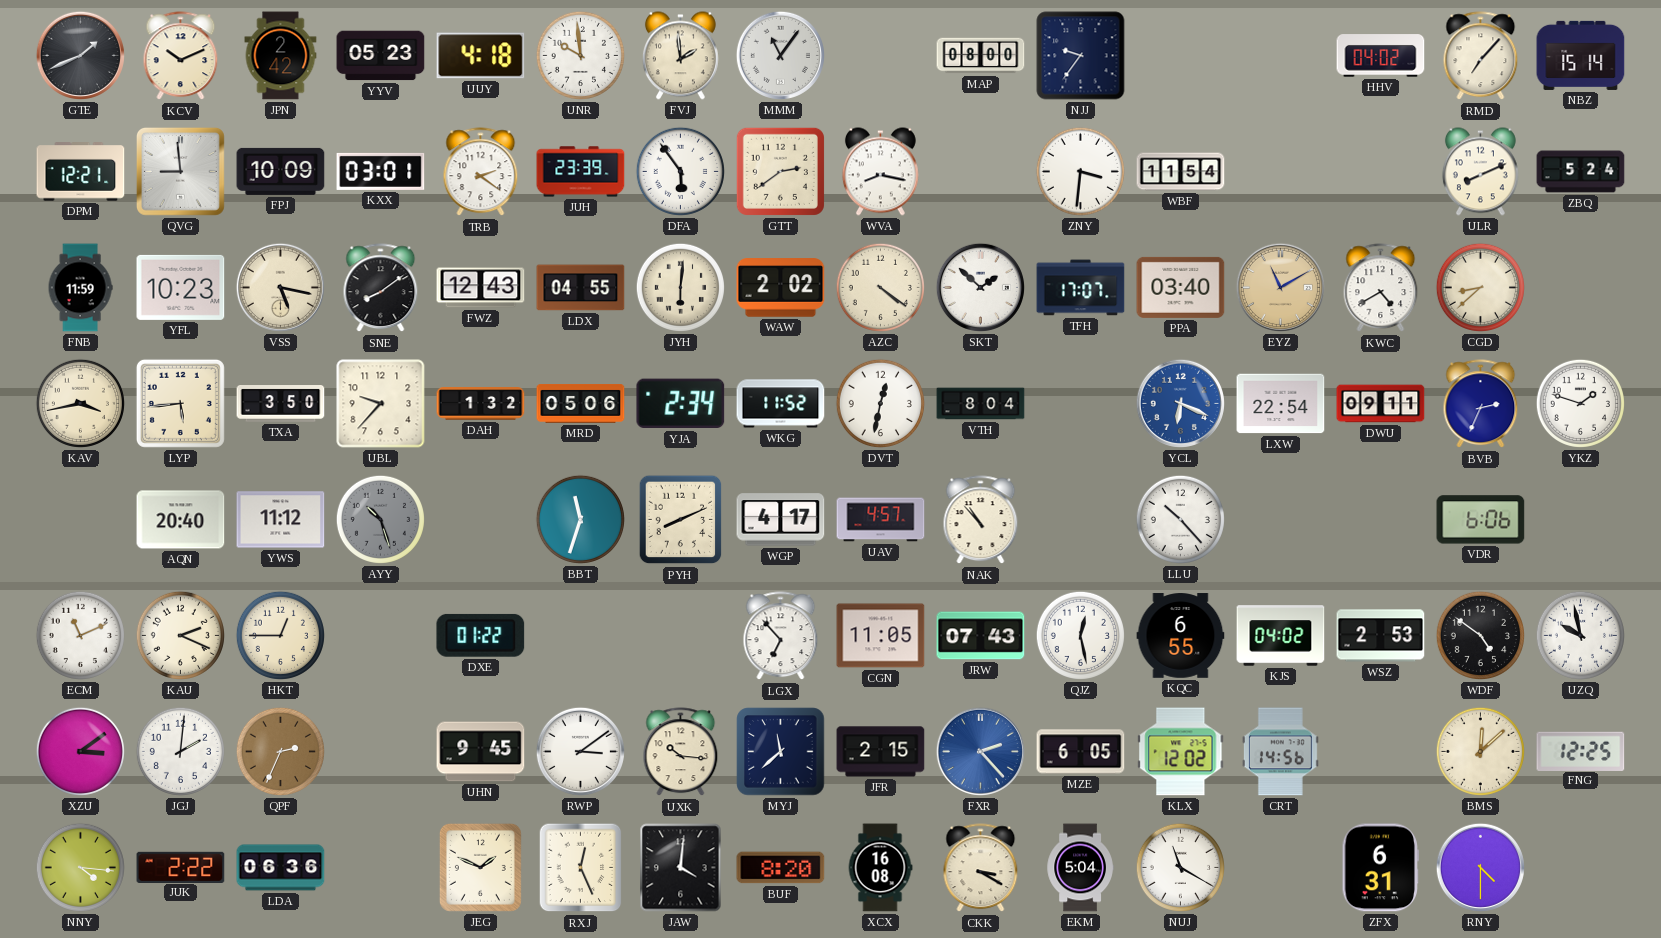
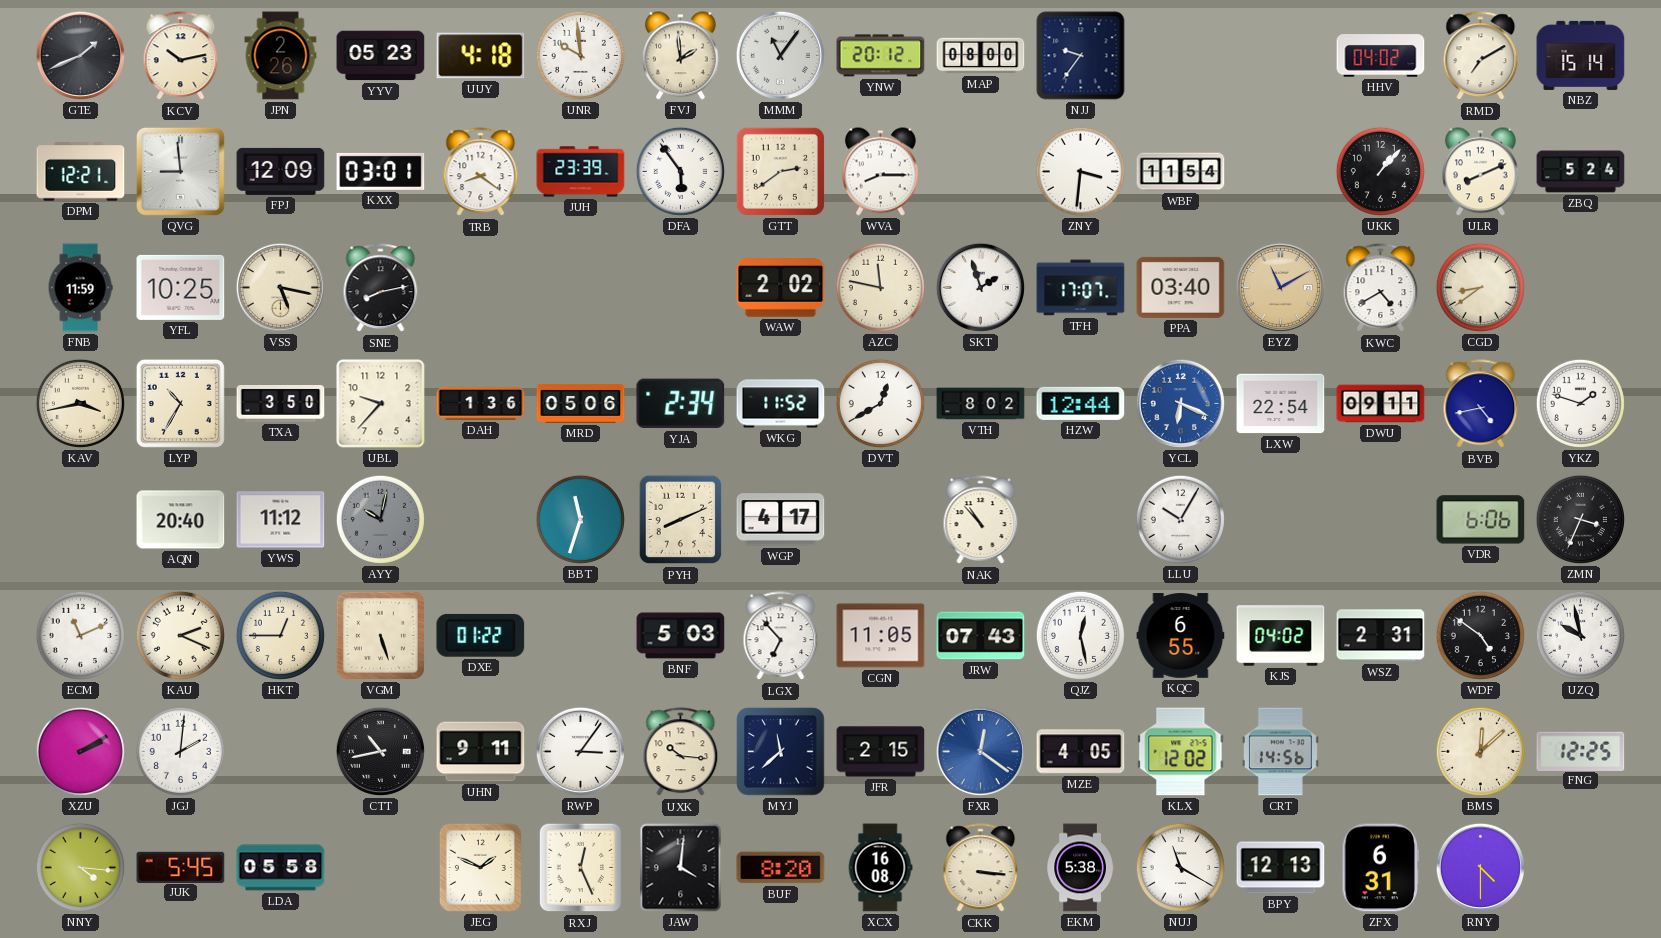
KCV: 10:11 -> 10:13
JPN: 2:42 -> 2:26
YNW: none -> 20:12
RMD: 7:07 -> 7:10
FPJ: 10:09 -> 12:09
TRB: 2:21 -> 8:21
WVA: 8:17 -> 8:15
UKK: none -> 1:07
YFL: 10:23 -> 10:25
SNE: 8:09 -> 8:13
FWZ: 12:43 -> none
LDX: 04:55 -> none
JYH: 6:01 -> none
AZC: 4:21 -> 11:47
SKT: 1:52 -> 1:57
CGD: 8:38 -> 8:39
LYP: 5:44 -> 10:35
DAH: 1:32 -> 1:36
DVT: 12:32 -> 12:40
VTH: 8:04 -> 8:02
HZW: none -> 12:44
BVB: 2:34 -> 4:43
AYY: 10:27 -> 10:02
UAV: 4:57 -> none
LLU: 10:23 -> 10:05
ZMN: none -> 3:34
VGM: none -> 5:27
BNF: none -> 5:03
WSZ: 2:53 -> 2:31
XZU: 3:09 -> 2:10
QPF: 2:34 -> none
CTT: none -> 10:43
UHN: 9:45 -> 9:11
RWP: 3:09 -> 3:06
FXR: 2:23 -> 12:21
MZE: 6:05 -> 4:05
JUK: 2:22 -> 5:45
LDA: 06:36 -> 05:58
CKK: 3:20 -> 3:16
EKM: 5:04 -> 5:38
BPY: none -> 12:13
